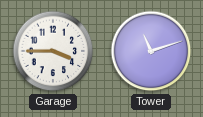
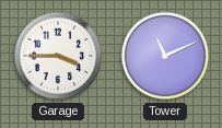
Tower: 11:12 -> 11:11
